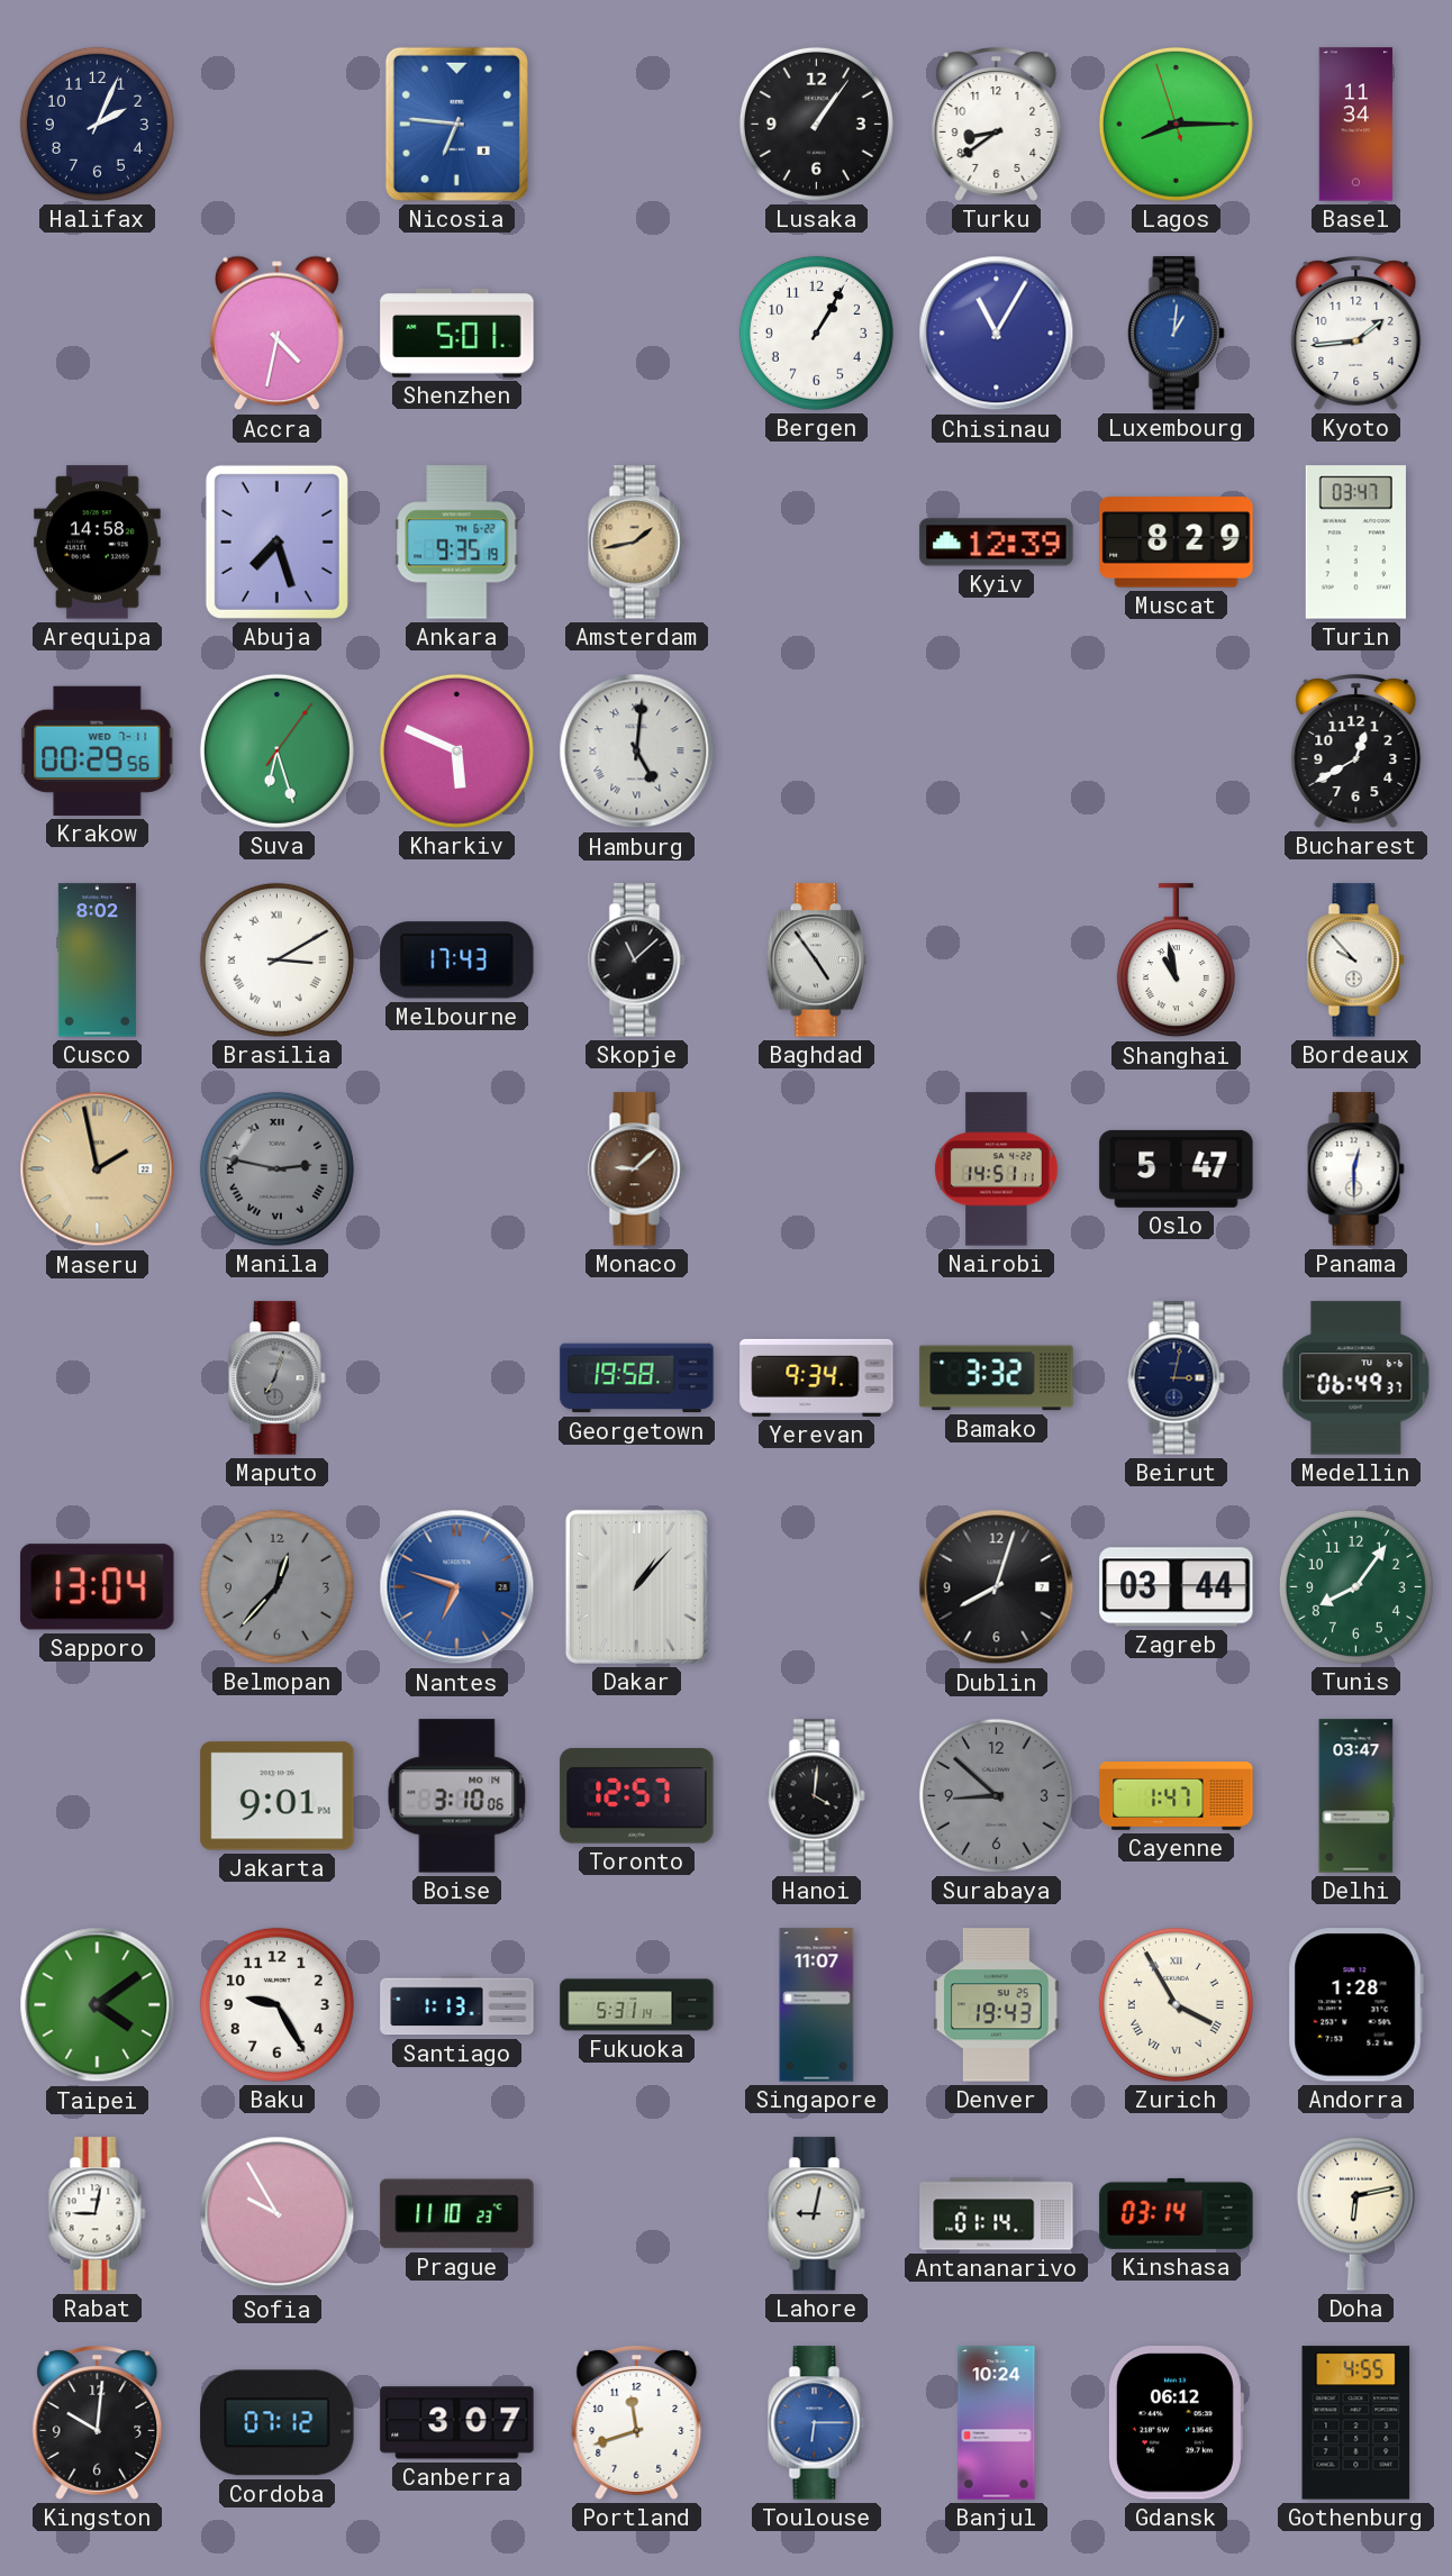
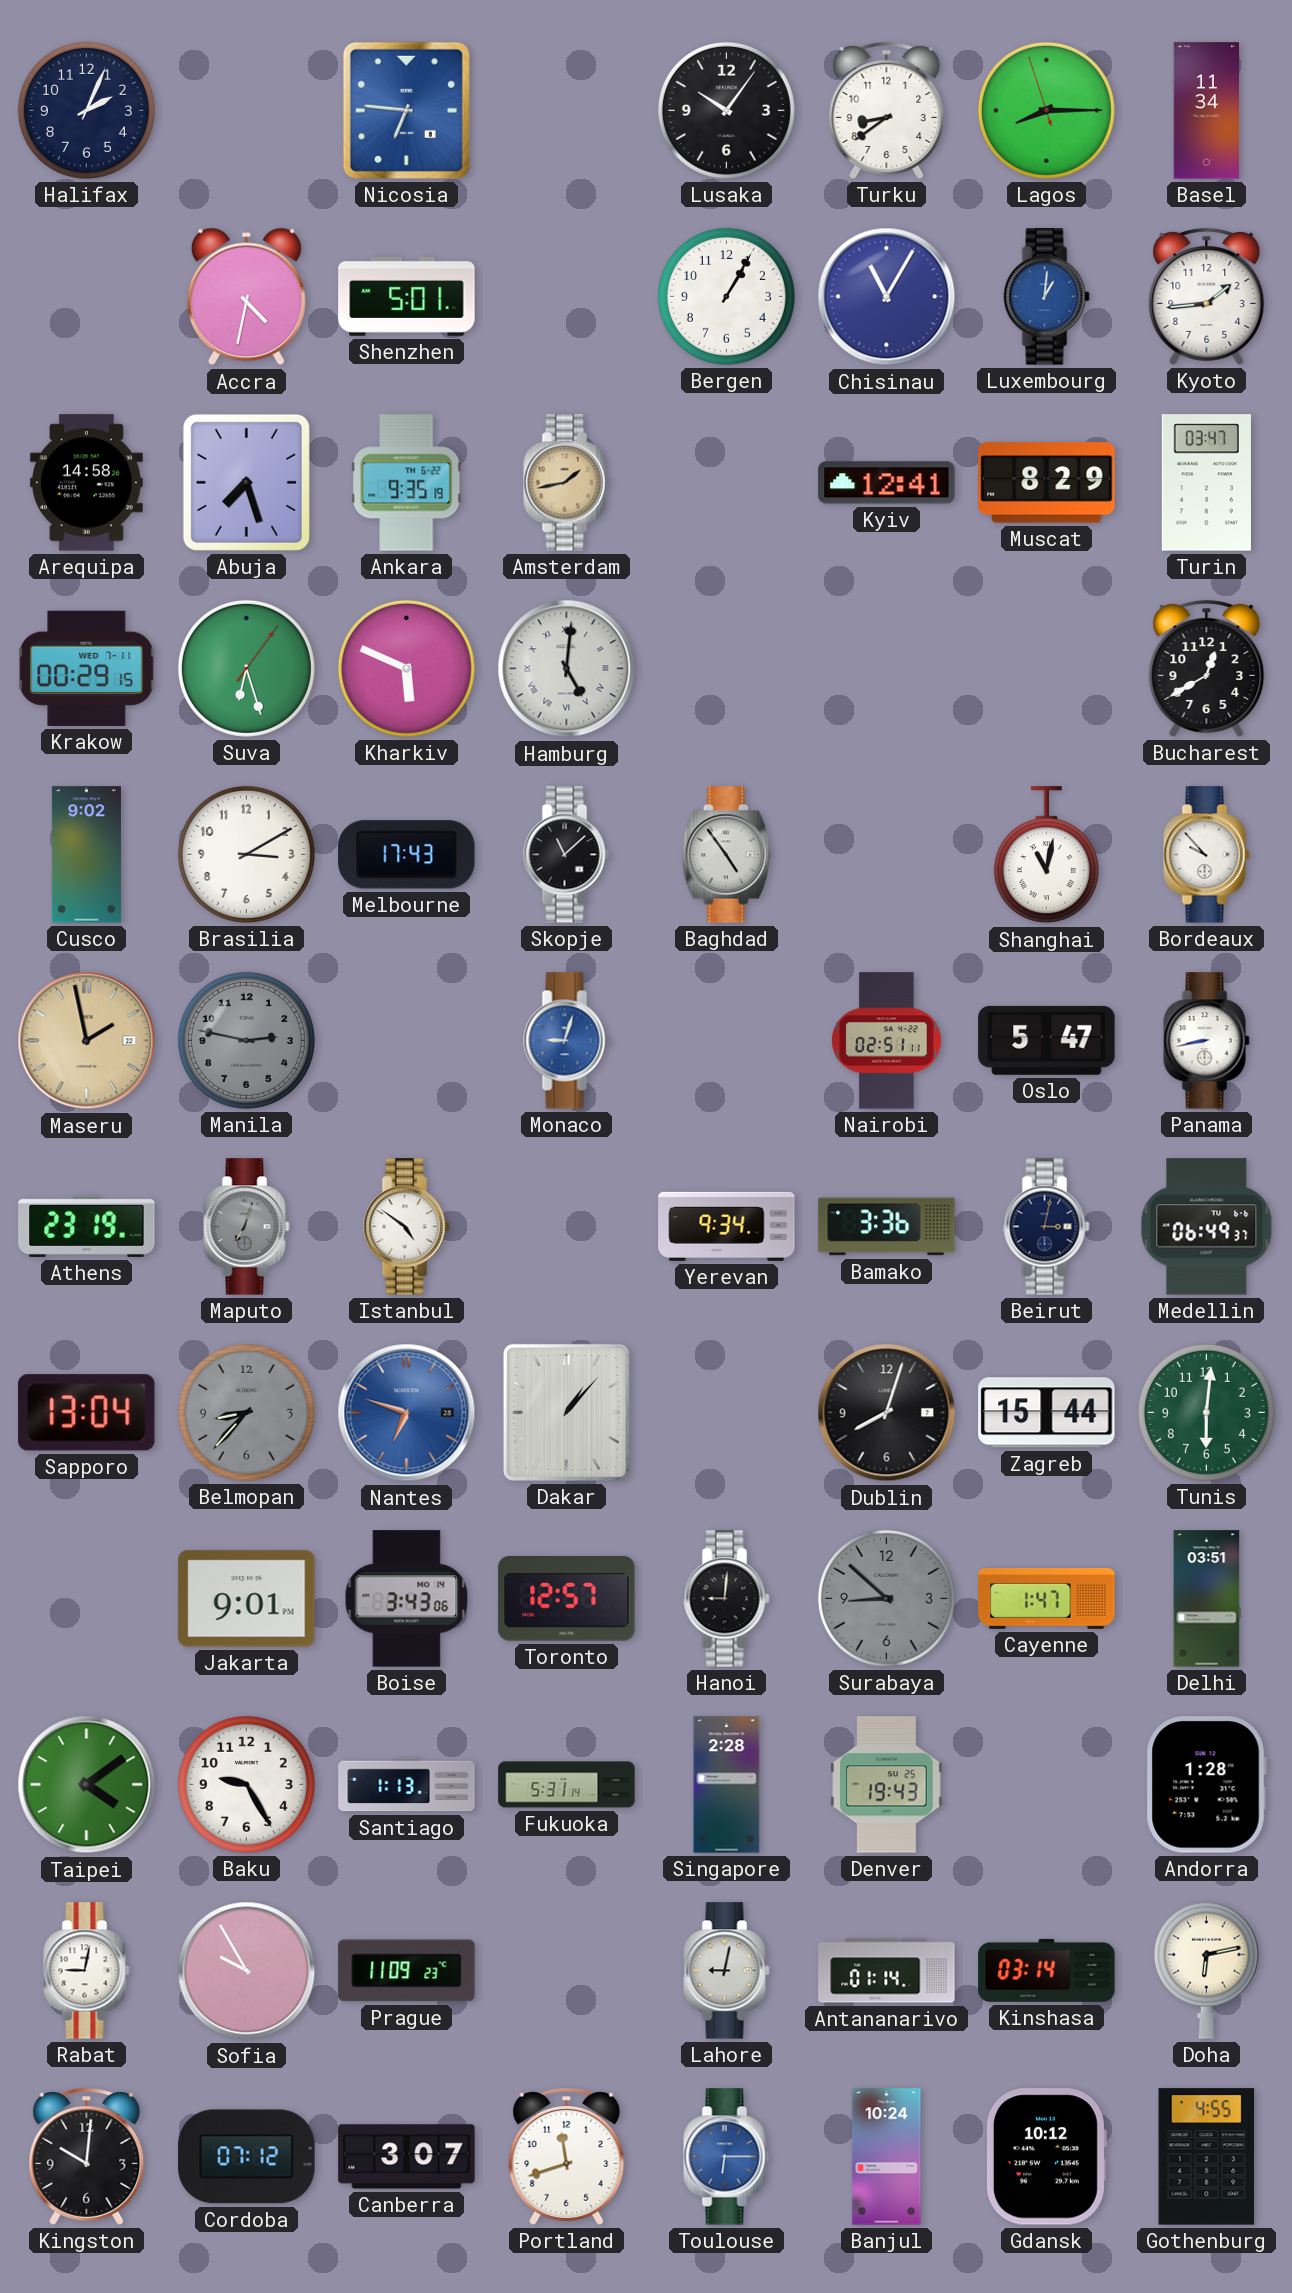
Lusaka: 1:06 -> 10:06
Kyiv: 12:39 -> 12:41
Krakow: 00:29:56 -> 00:29:15
Cusco: 8:02 -> 9:02
Brasilia numerals: Roman -> Arabic
Shanghai: 10:58 -> 11:02
Manila numerals: Roman -> Arabic
Monaco: 9:08 -> 9:03
Monaco dial: brown -> blue
Nairobi: 14:51 -> 02:51
Panama: 12:30 -> 8:43
Athens: none -> 23:19
Istanbul: none -> 4:51
Georgetown: 19:58 -> none
Bamako: 3:32 -> 3:36
Belmopan: 12:37 -> 8:37
Zagreb: 03:44 -> 15:44
Tunis: 8:06 -> 6:01
Boise: 3:10 -> 3:43
Hanoi: 4:01 -> 9:01
Delhi: 03:47 -> 03:51
Singapore: 11:07 -> 2:28
Zurich: 3:55 -> none
Prague: 11:10 -> 11:09
Gdansk: 06:12 -> 10:12
